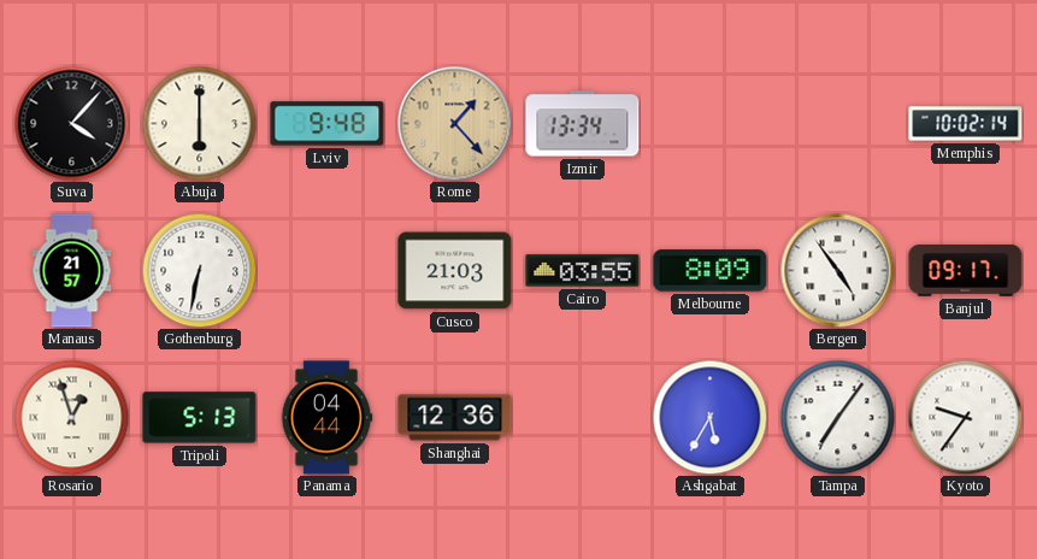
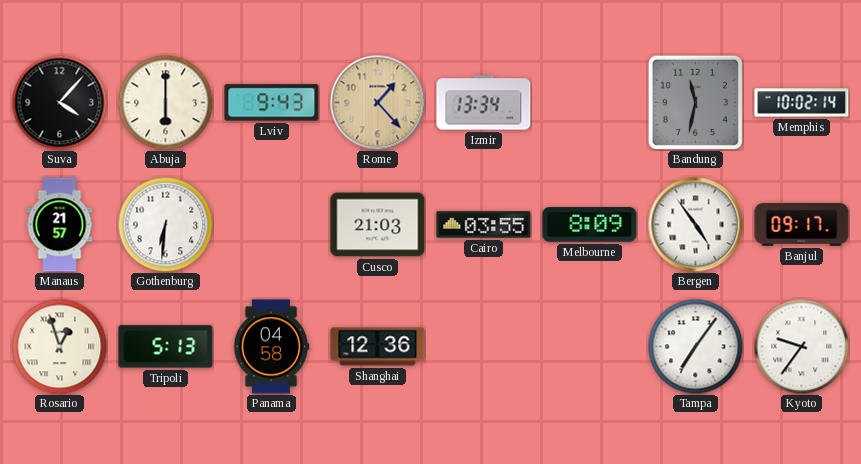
Lviv: 9:48 -> 9:43
Bandung: none -> 11:32
Gothenburg: 6:32 -> 6:31
Panama: 04:44 -> 04:58
Ashgabat: 5:35 -> none
